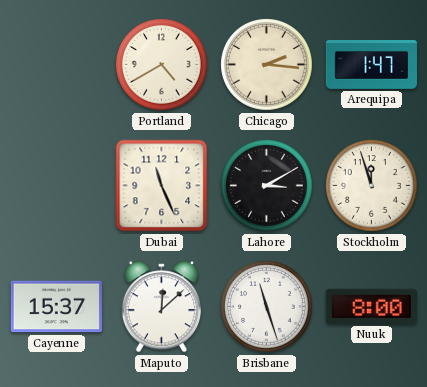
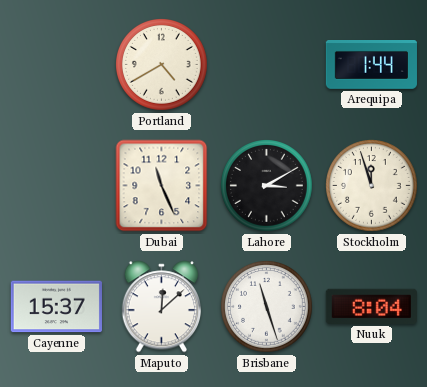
Chicago: 2:16 -> none
Arequipa: 1:47 -> 1:44
Nuuk: 8:00 -> 8:04
